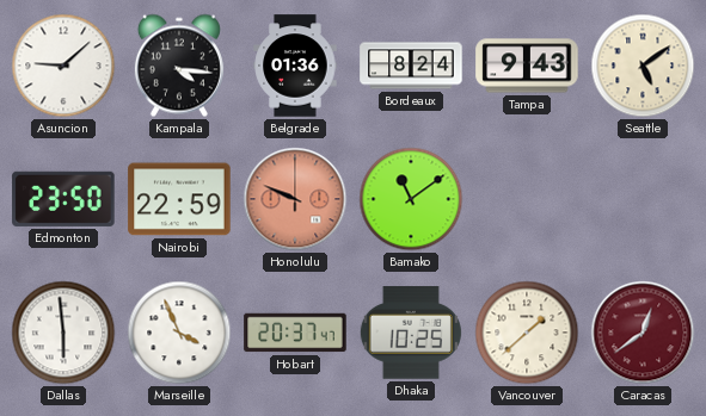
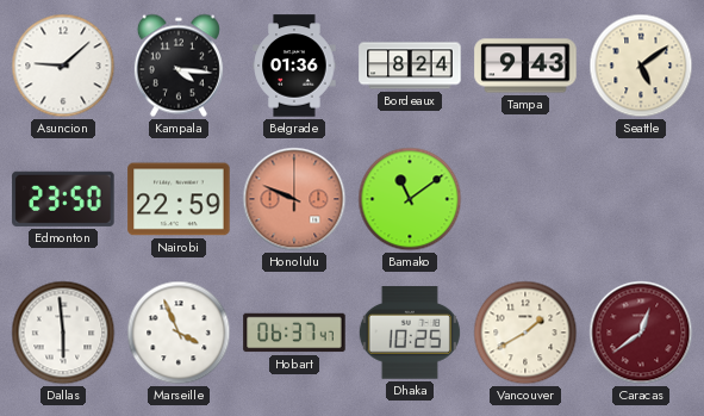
Hobart: 20:37 -> 06:37
Vancouver: 1:38 -> 1:40
